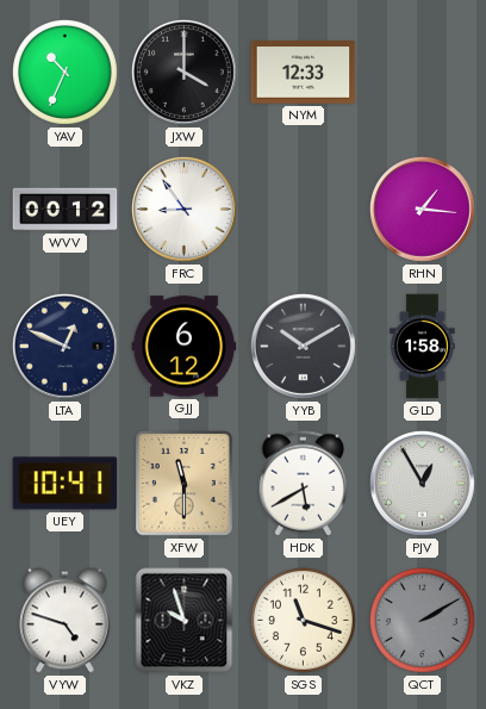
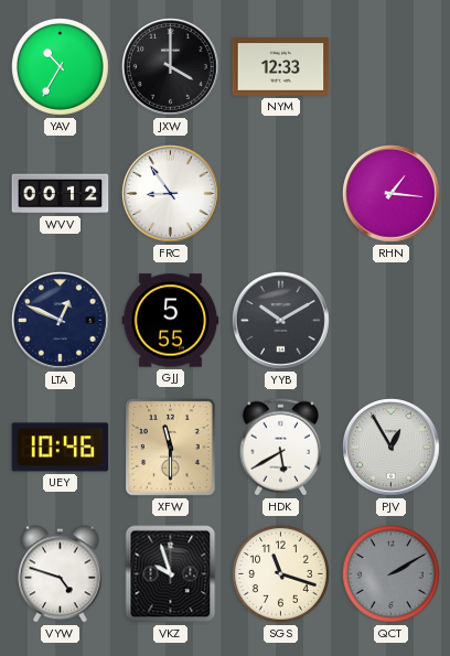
YAV: 10:34 -> 10:35
GJJ: 6:12 -> 5:55
GLD: 1:58 -> none
UEY: 10:41 -> 10:46
